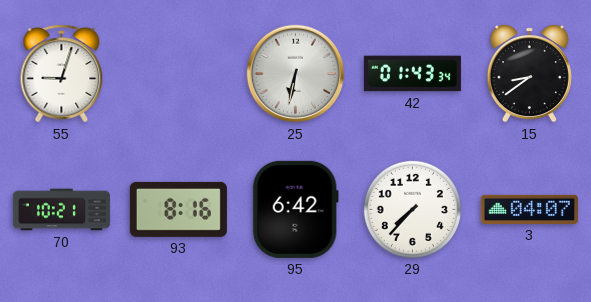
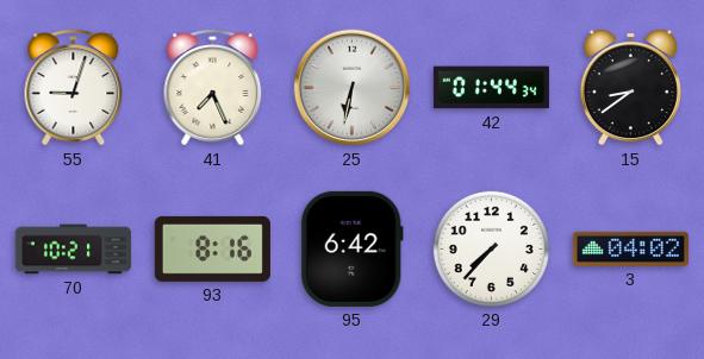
41: none -> 7:26
42: 01:43 -> 01:44
3: 04:07 -> 04:02
